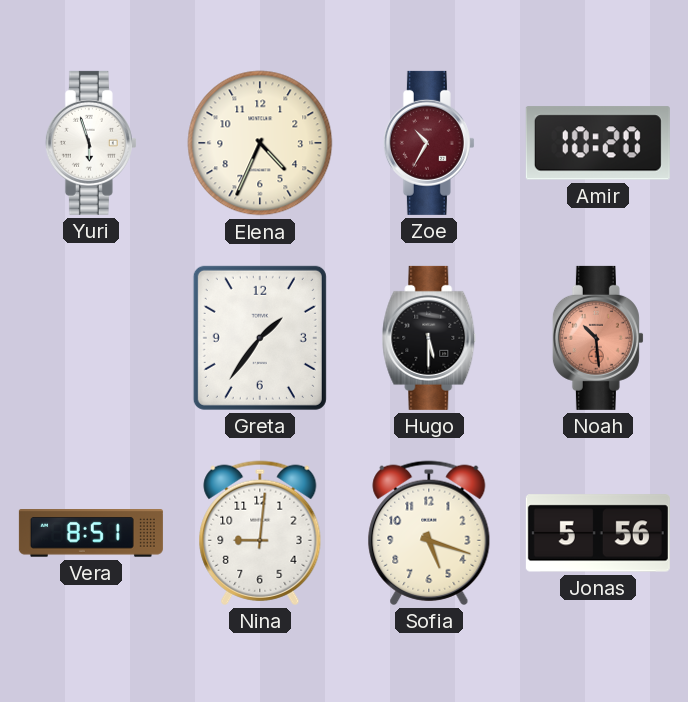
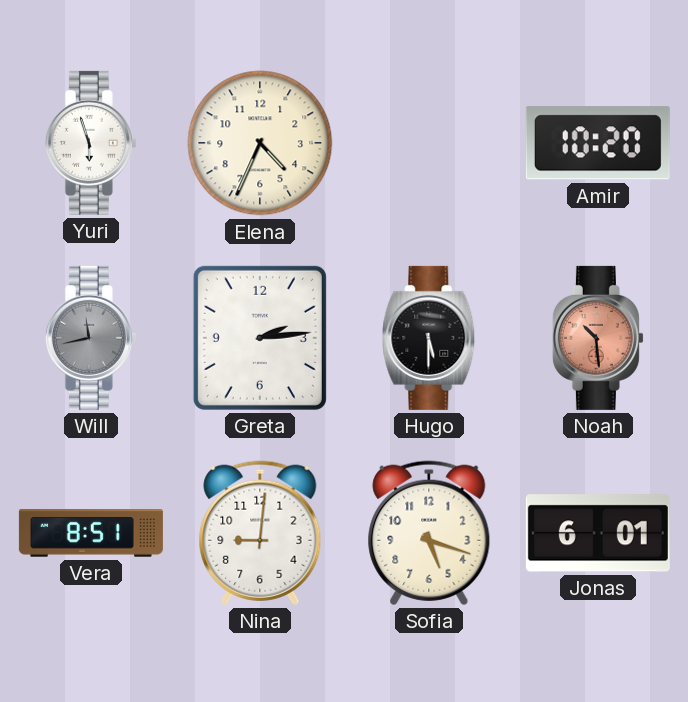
Zoe: 10:35 -> none
Will: none -> 11:43
Greta: 1:36 -> 2:14
Jonas: 5:56 -> 6:01
